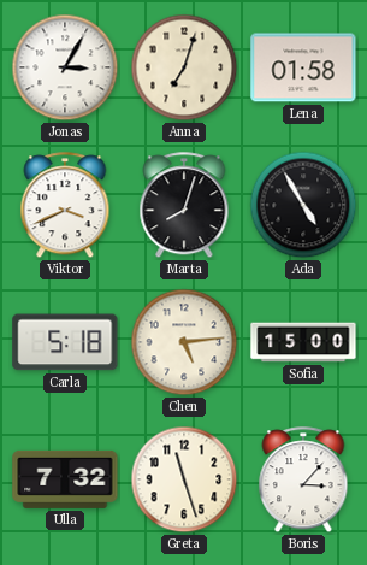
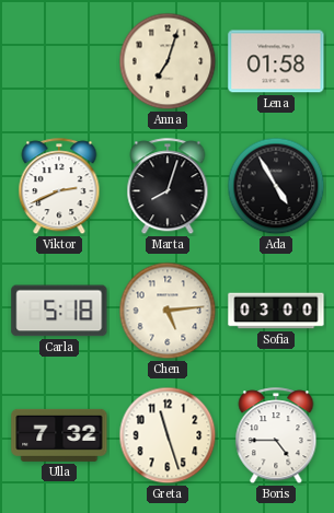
Jonas: 3:05 -> none
Viktor: 3:41 -> 2:41
Sofia: 15:00 -> 03:00
Boris: 3:07 -> 4:45
